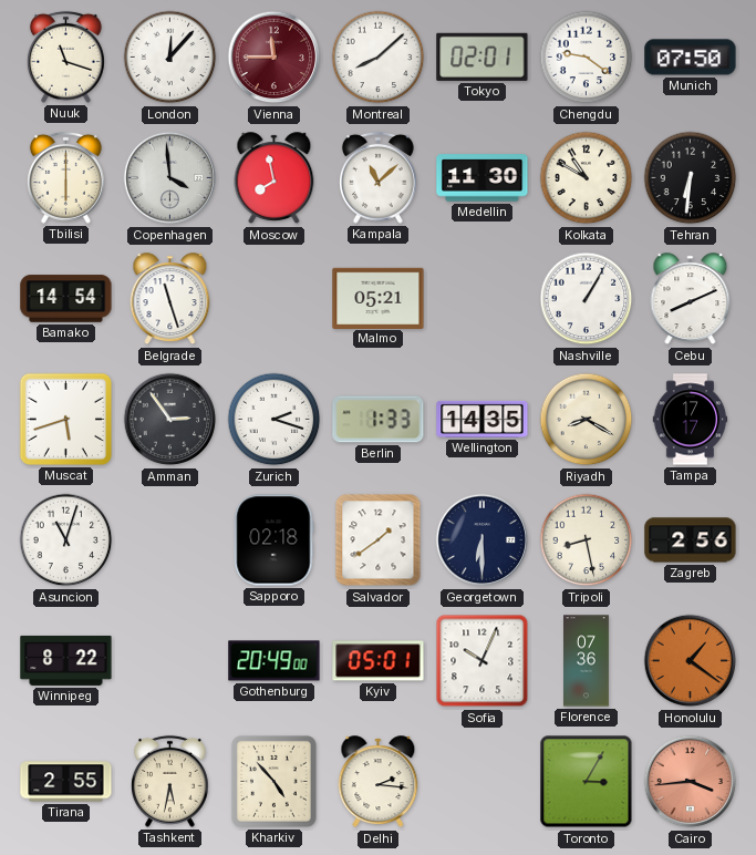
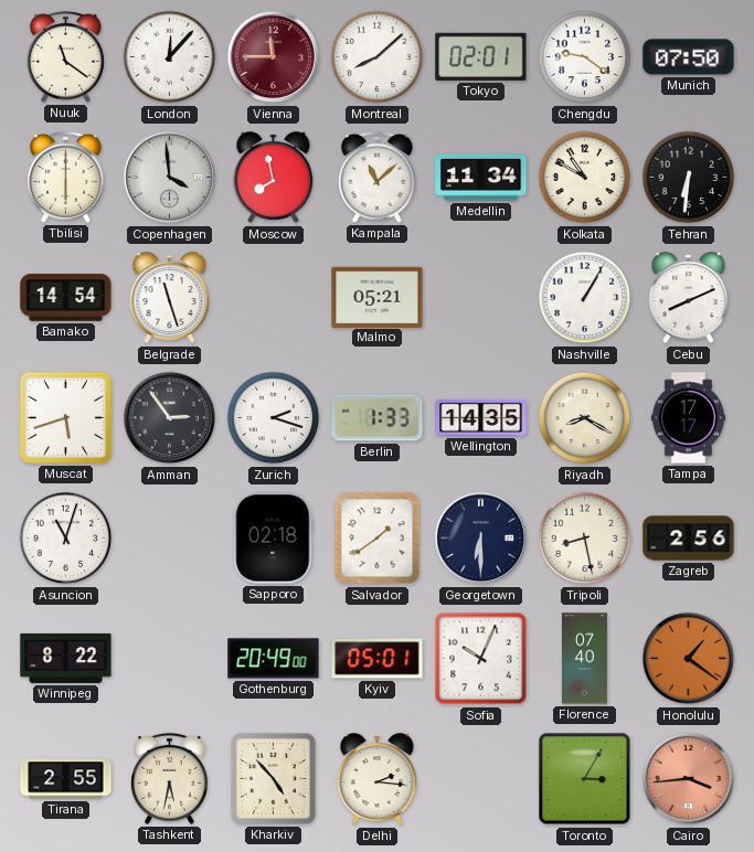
Nuuk: 11:18 -> 11:21
Medellin: 11:30 -> 11:34
Florence: 07:36 -> 07:40
